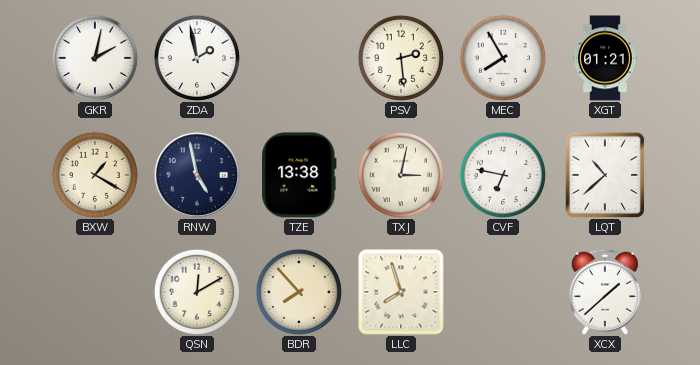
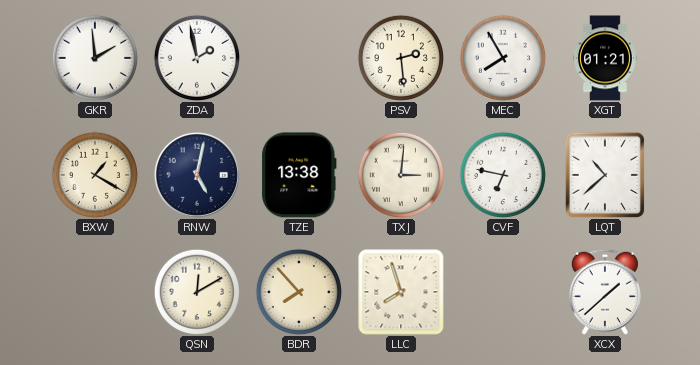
GKR: 2:02 -> 1:59
RNW: 4:58 -> 5:02
TXJ: 3:02 -> 3:01
